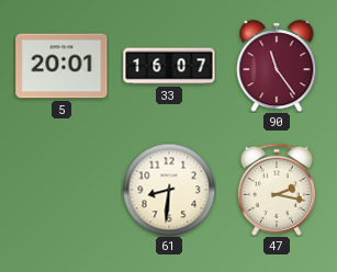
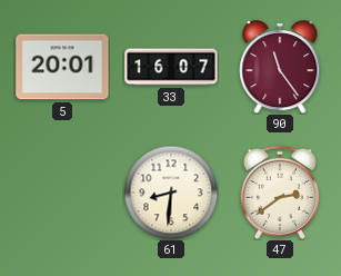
47: 2:17 -> 2:39
